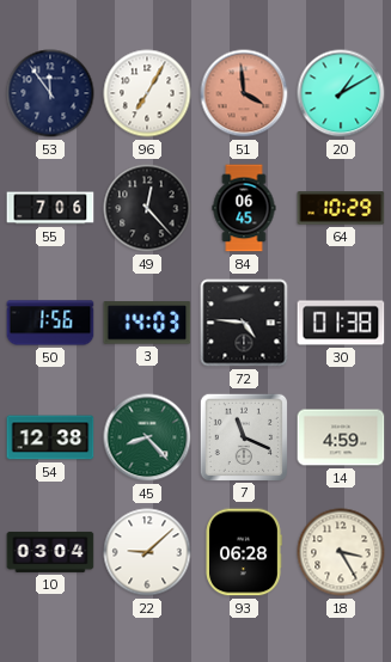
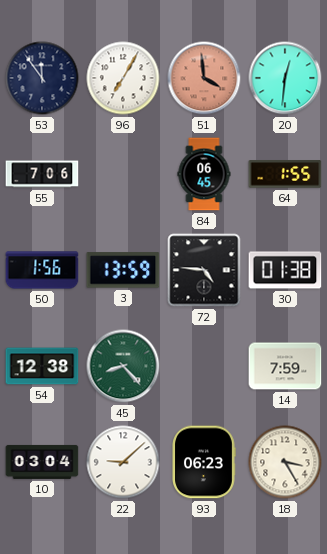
20: 1:10 -> 12:31
49: 12:23 -> none
64: 10:29 -> 1:55
3: 14:03 -> 13:59
7: 11:19 -> none
14: 4:59 -> 7:59
93: 06:28 -> 06:23
